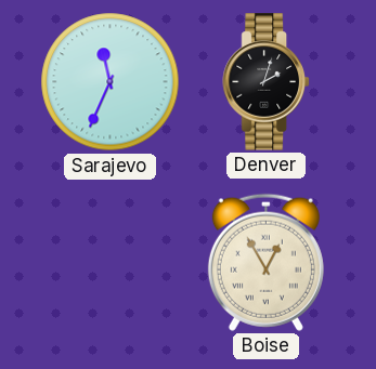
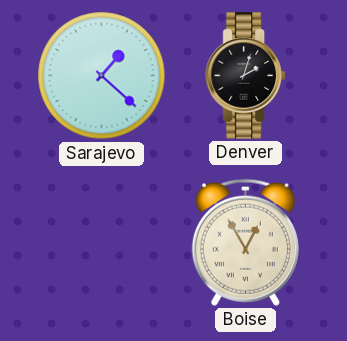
Sarajevo: 11:34 -> 1:22
